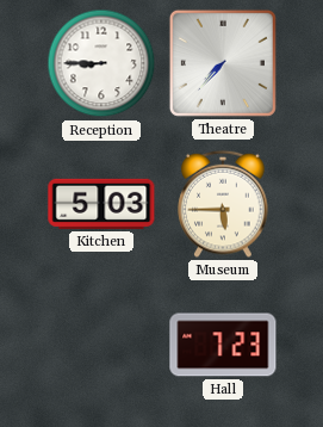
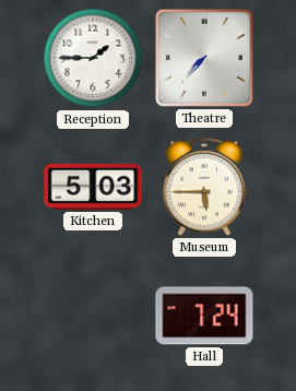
Reception: 8:45 -> 1:45
Hall: 7:23 -> 7:24
